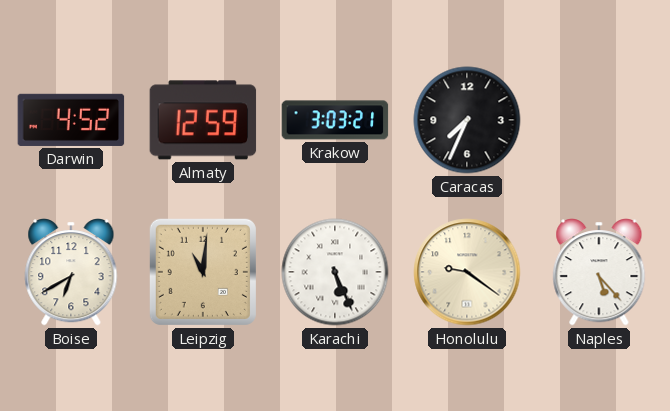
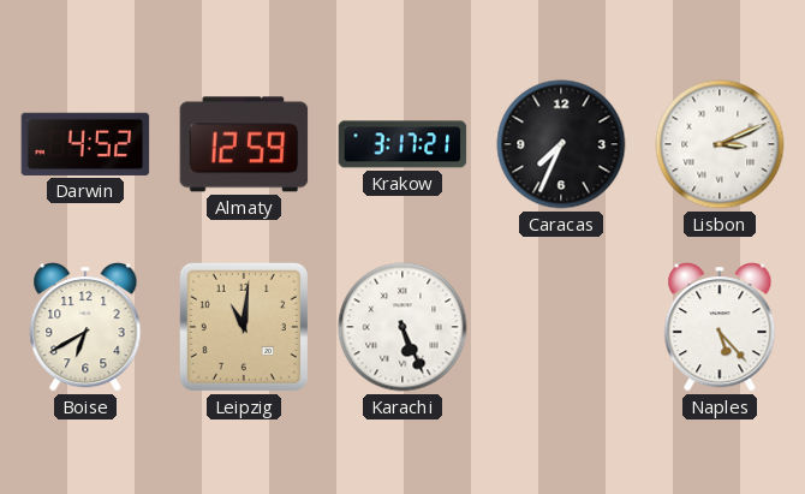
Krakow: 3:03 -> 3:17
Lisbon: none -> 3:11
Honolulu: 9:21 -> none
